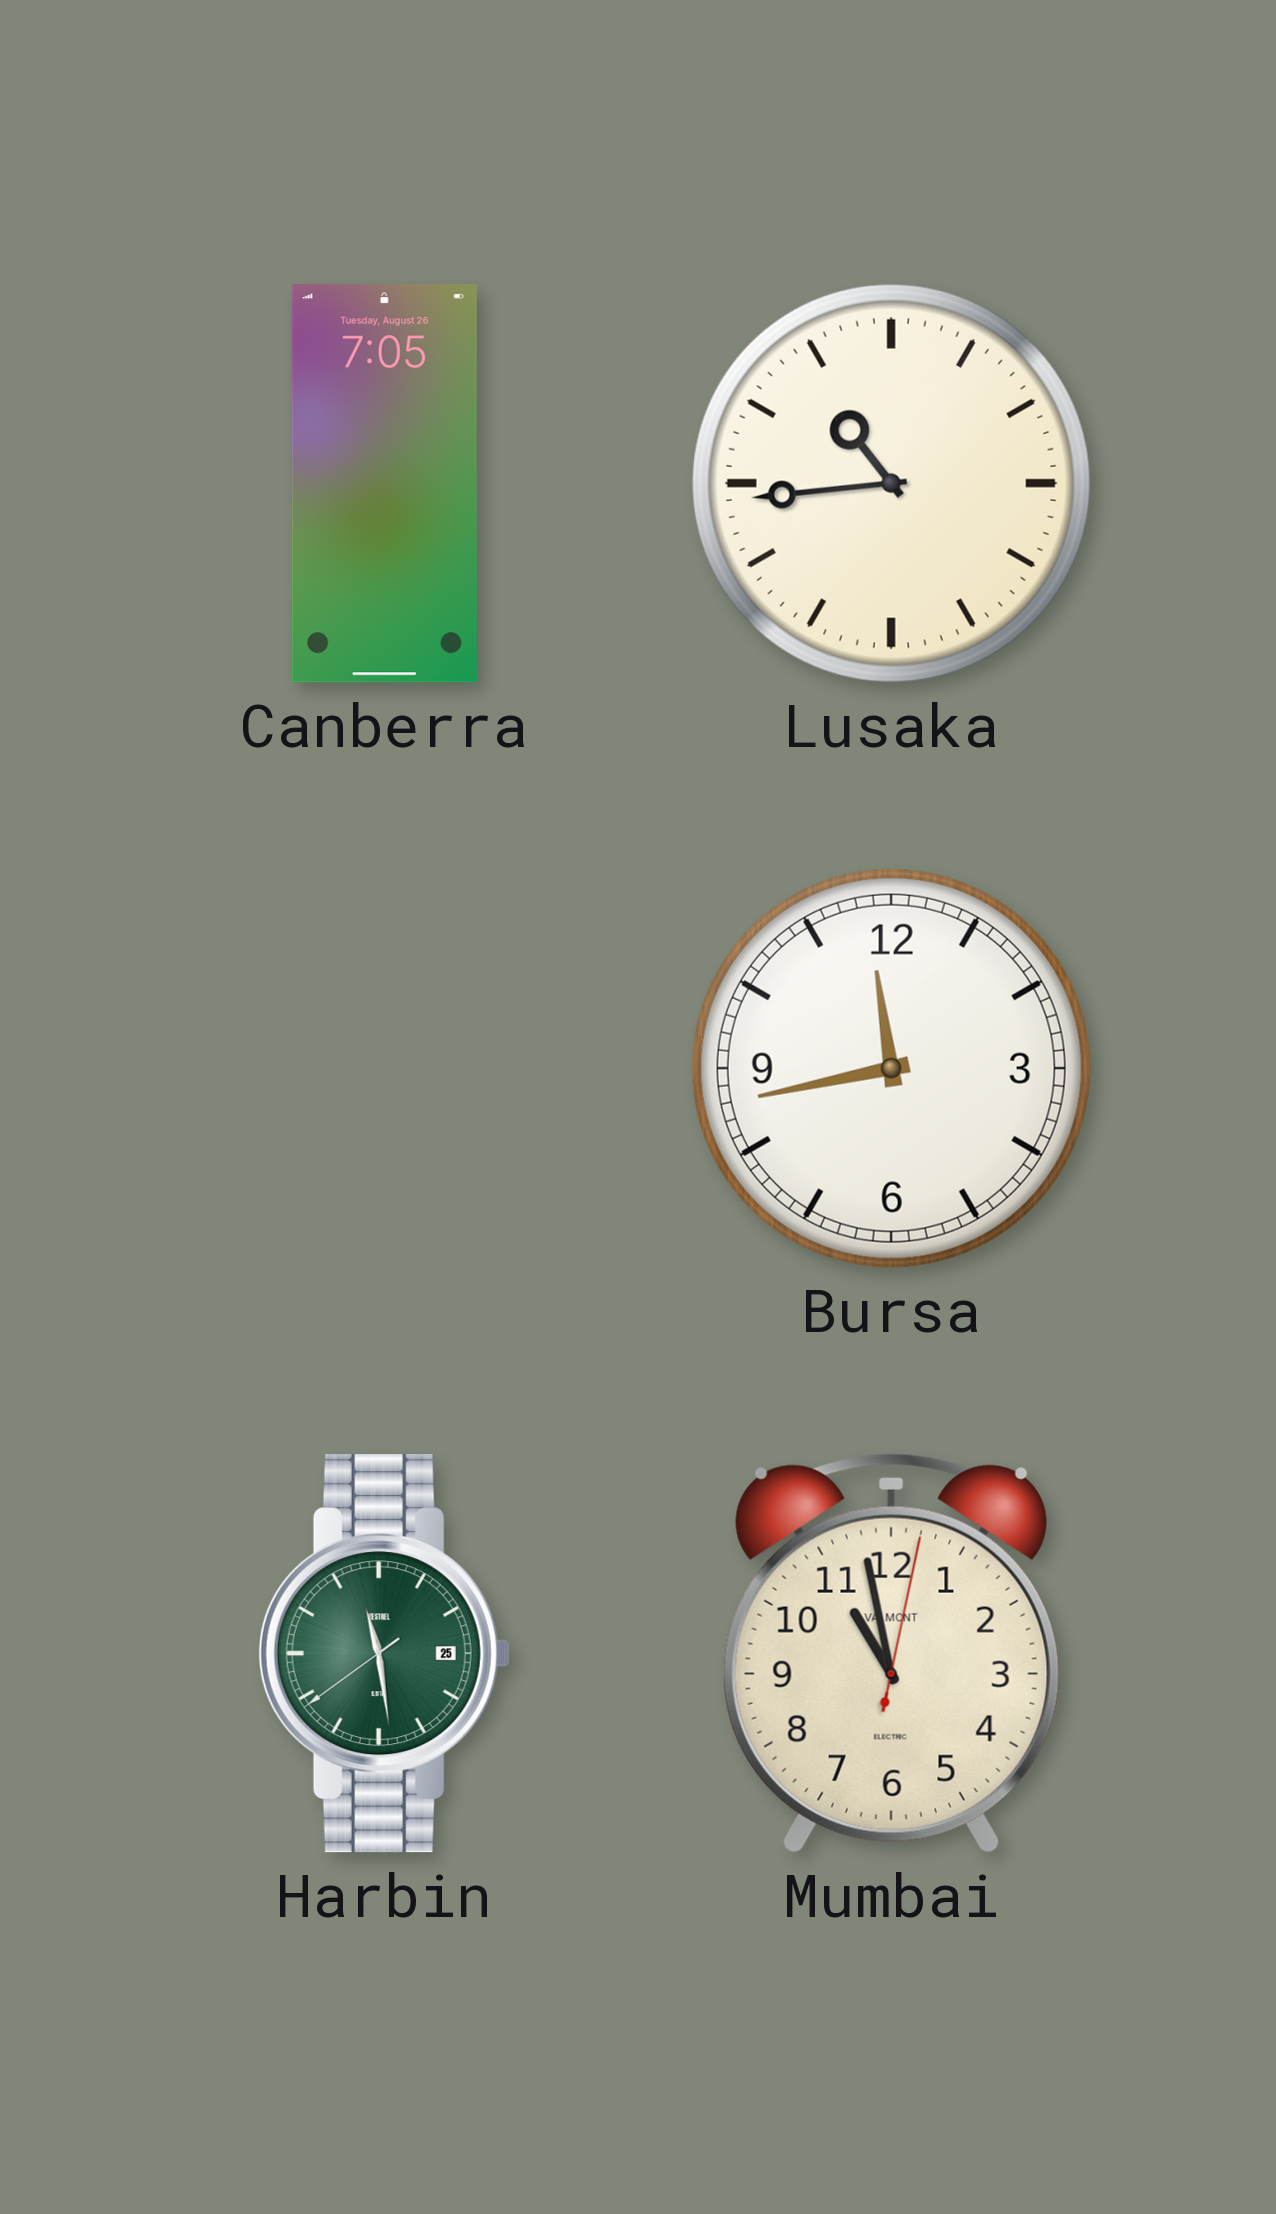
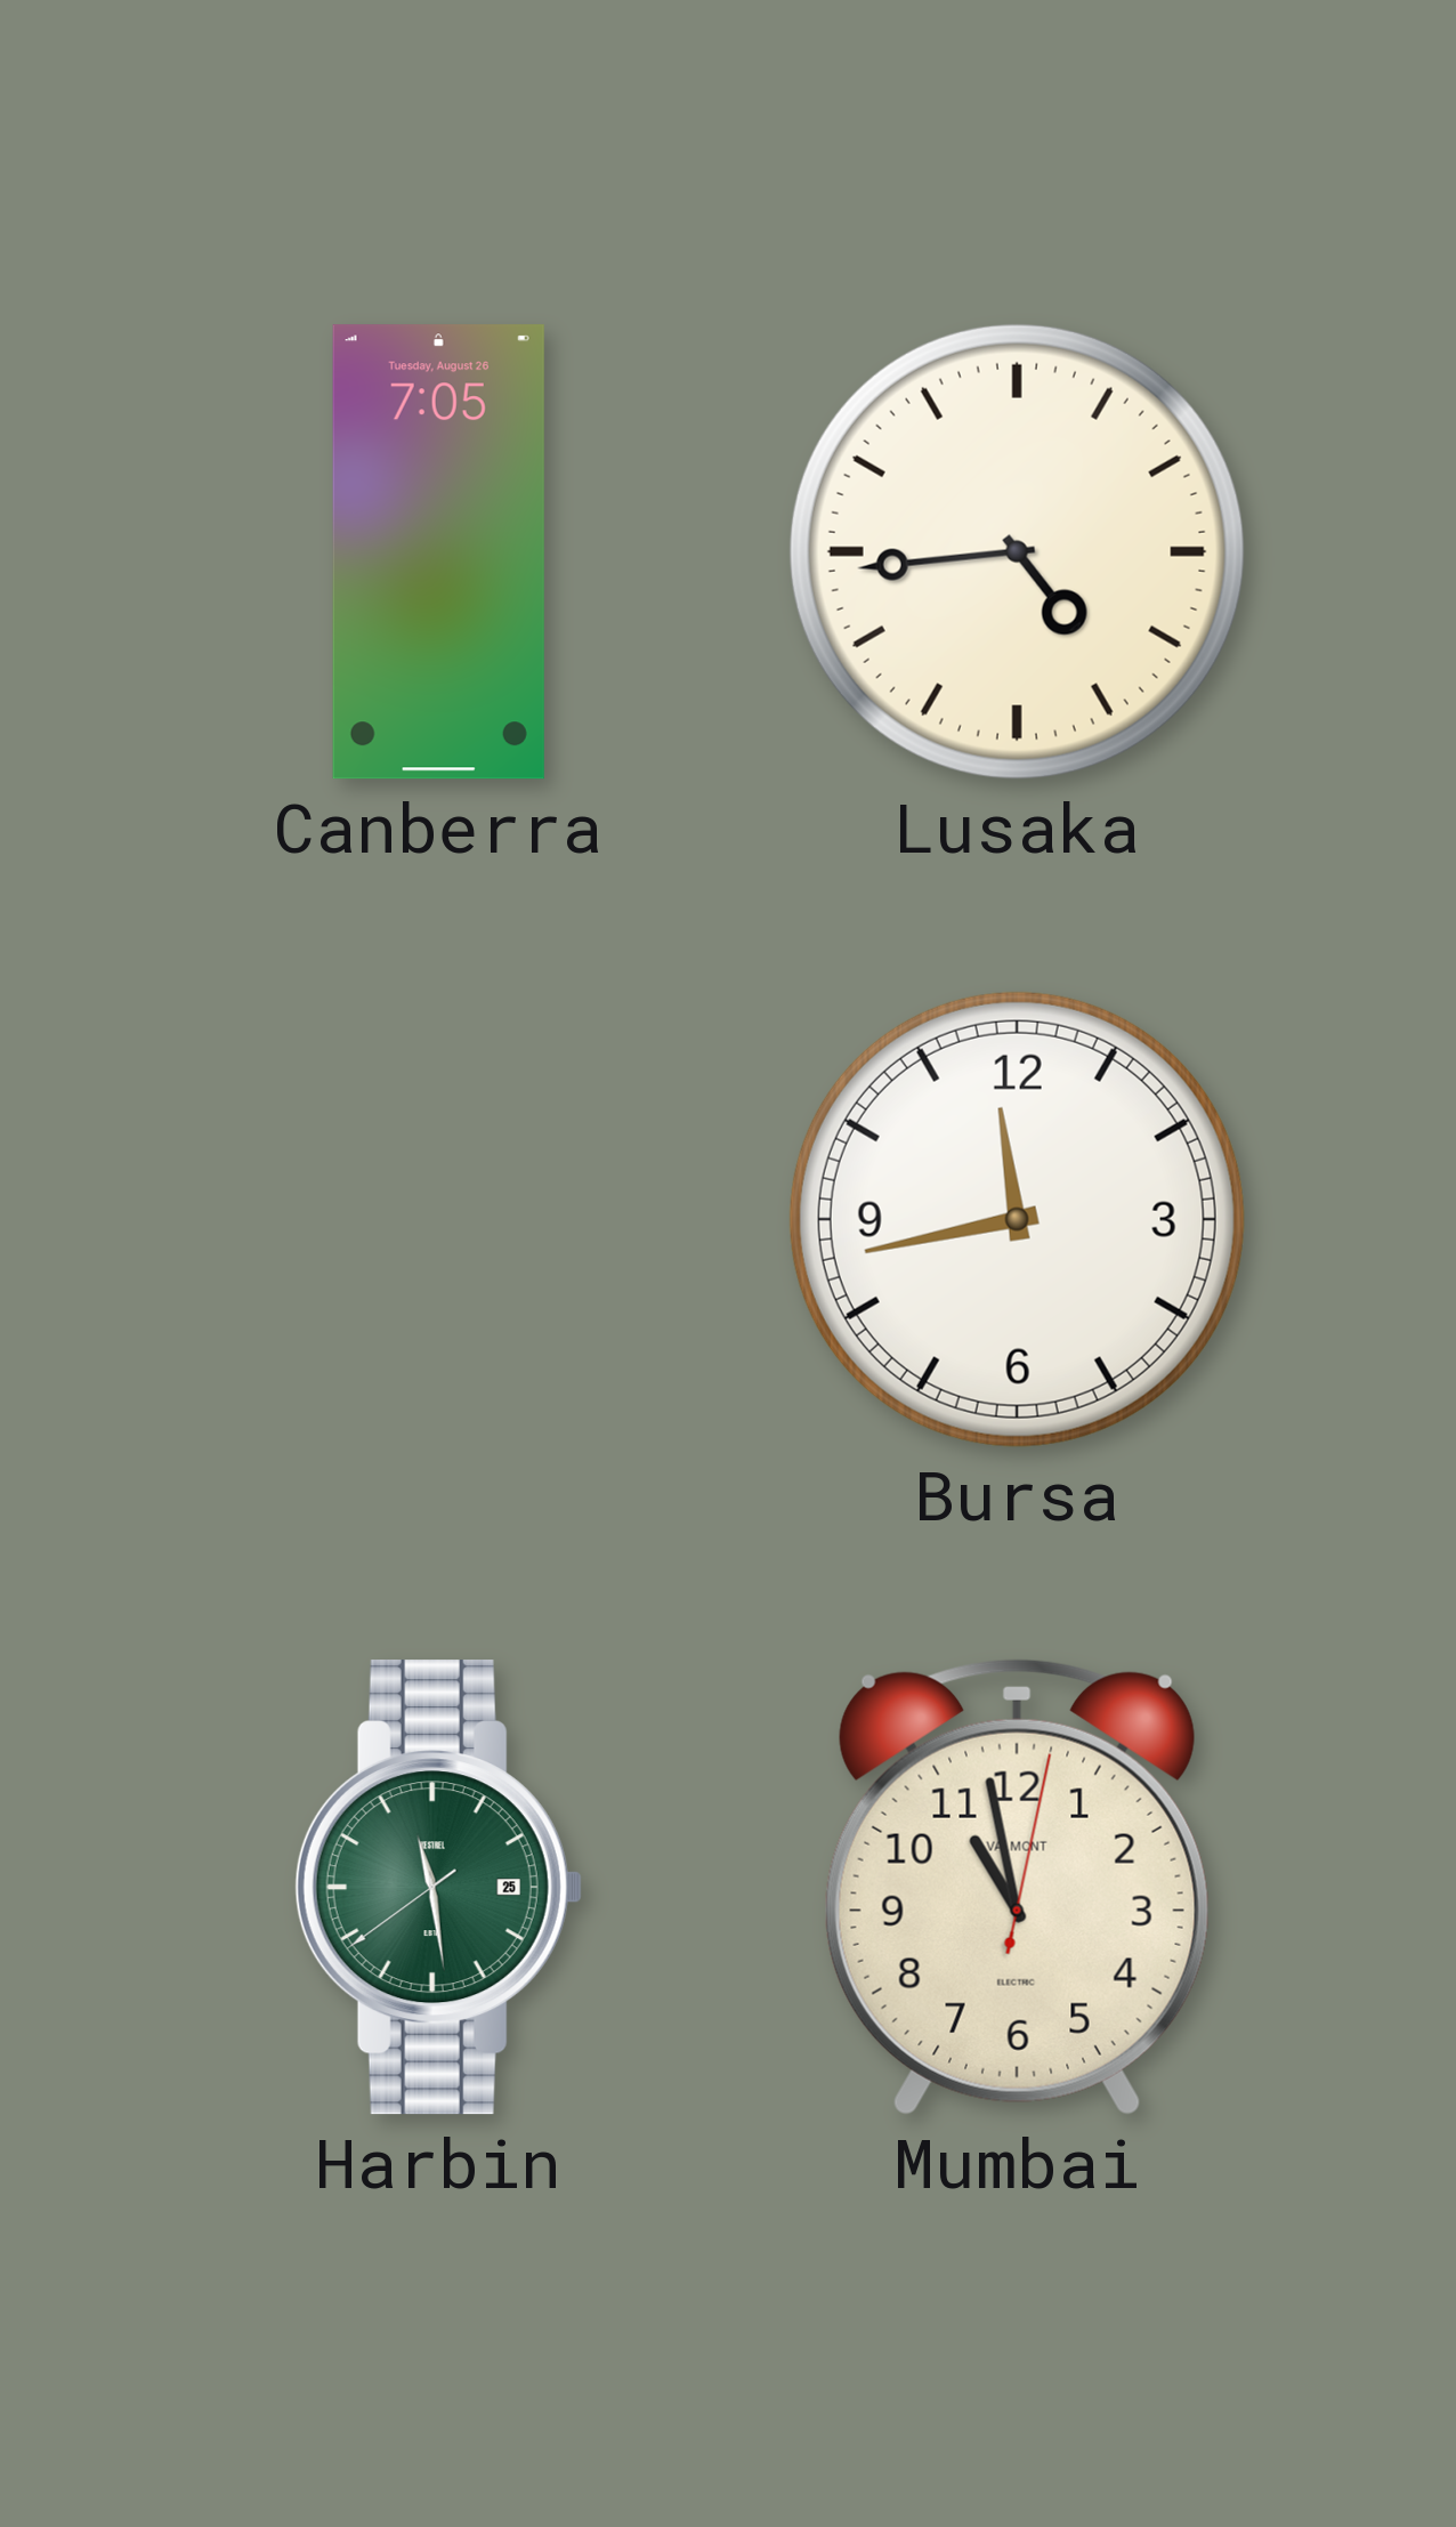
Lusaka: 10:44 -> 4:44
